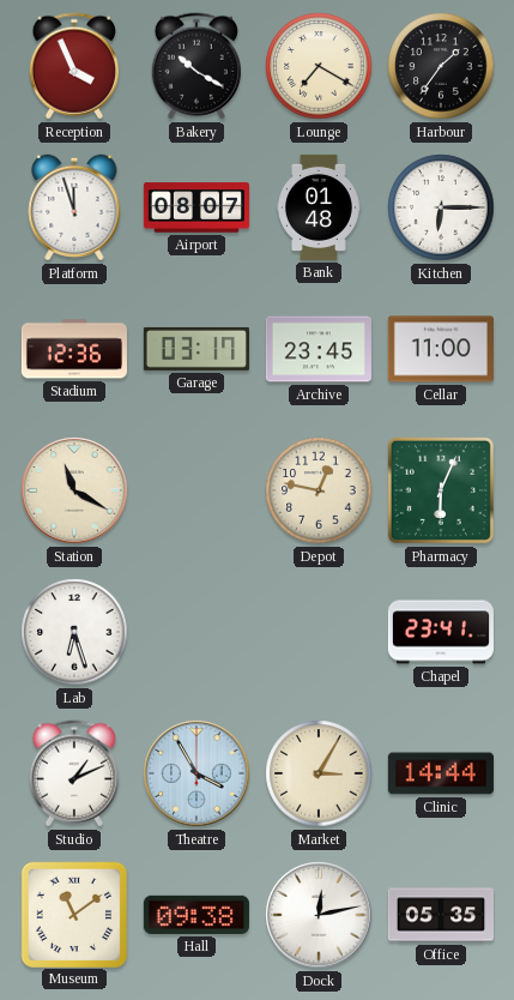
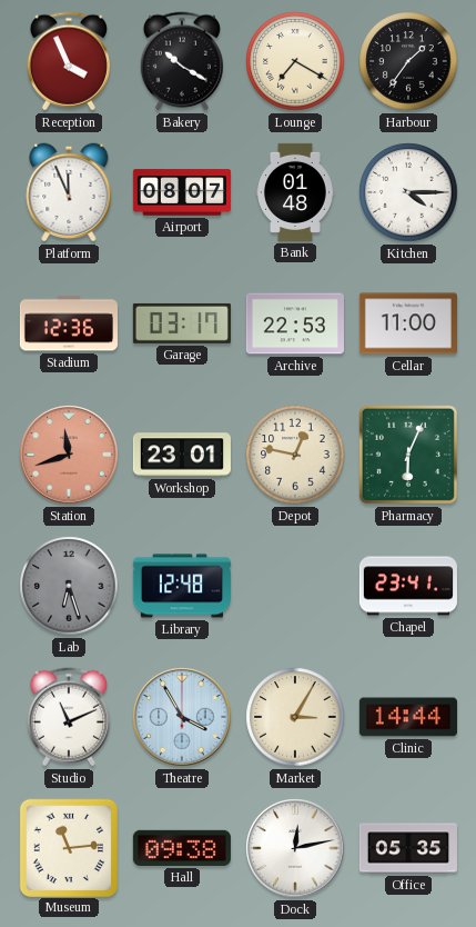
Platform: 11:57 -> 11:56
Kitchen: 6:15 -> 4:15
Archive: 23:45 -> 22:53
Station: 11:20 -> 11:42
Station dial: cream -> salmon
Workshop: none -> 23:01
Lab dial: white -> grey
Library: none -> 12:48
Studio: 1:11 -> 11:11
Museum: 11:09 -> 11:14
